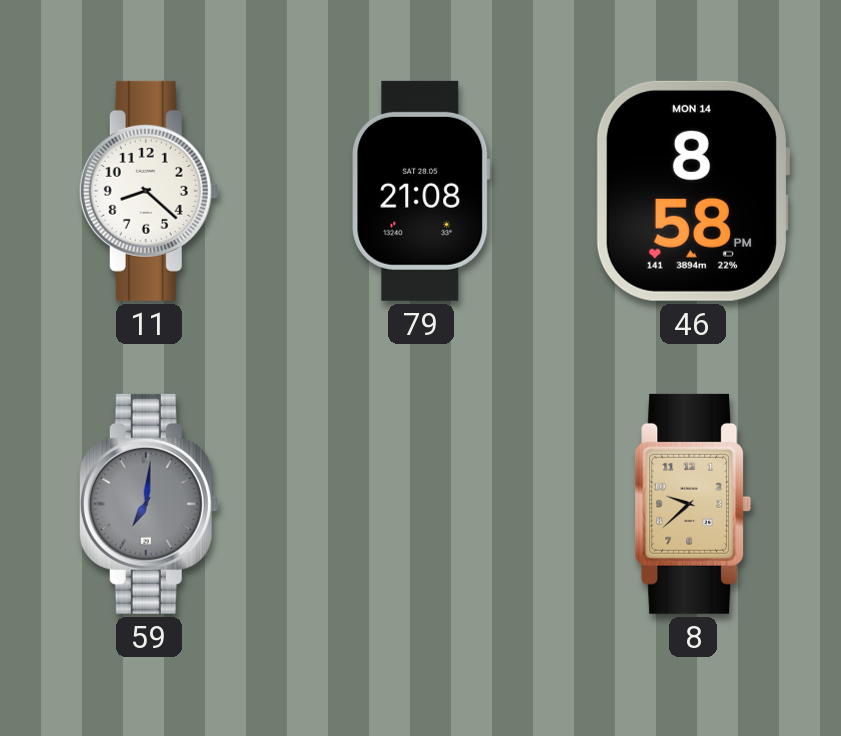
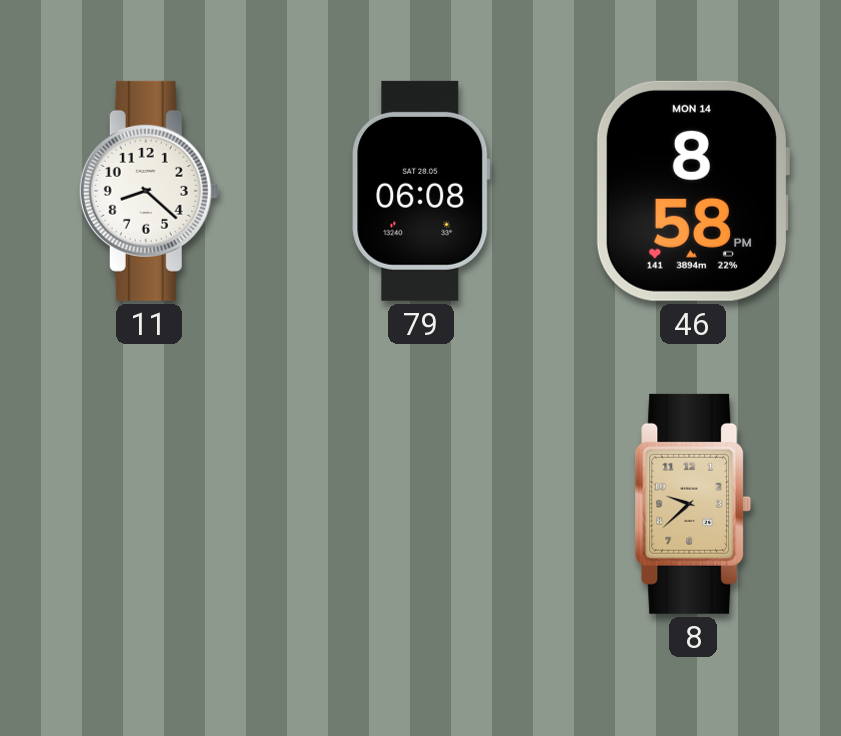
79: 21:08 -> 06:08
59: 7:01 -> none
